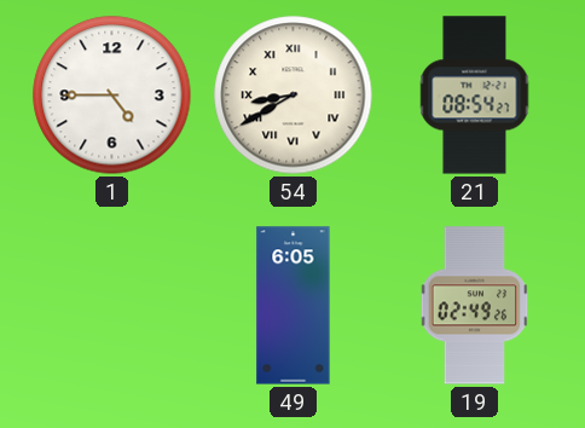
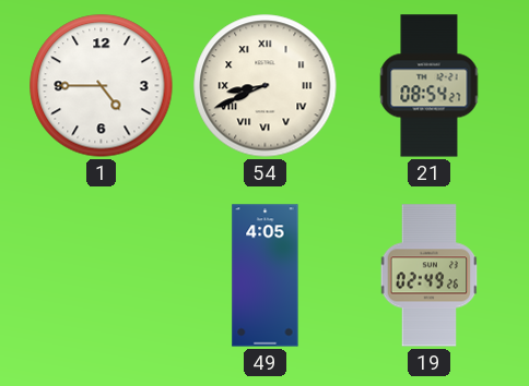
54: 8:40 -> 8:41
49: 6:05 -> 4:05
